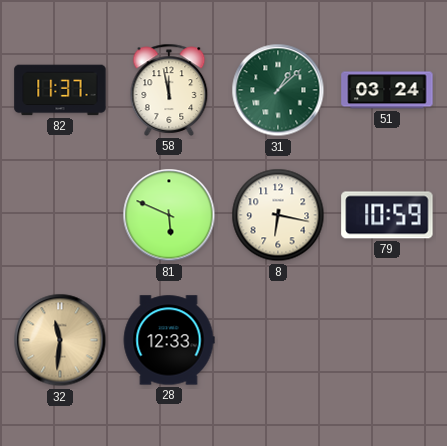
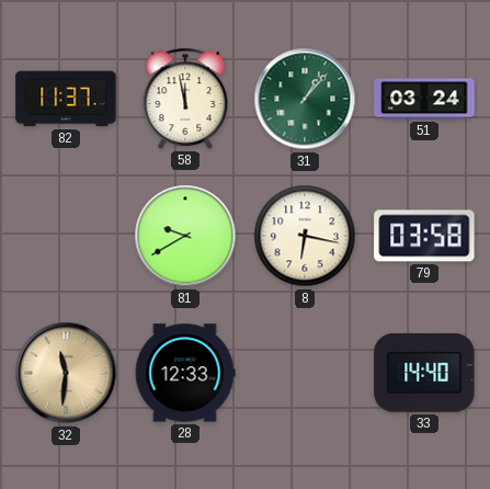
31: 1:08 -> 1:07
81: 5:49 -> 9:40
79: 10:59 -> 03:58
33: none -> 14:40
